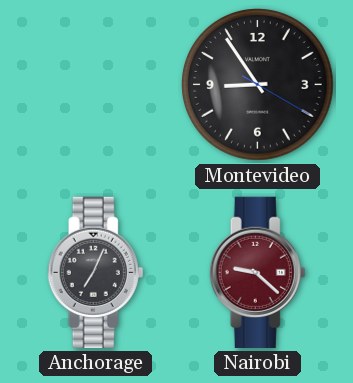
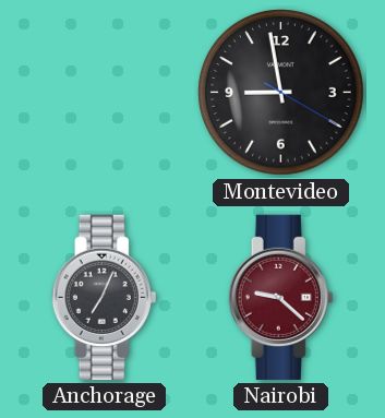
Montevideo: 8:54 -> 8:58
